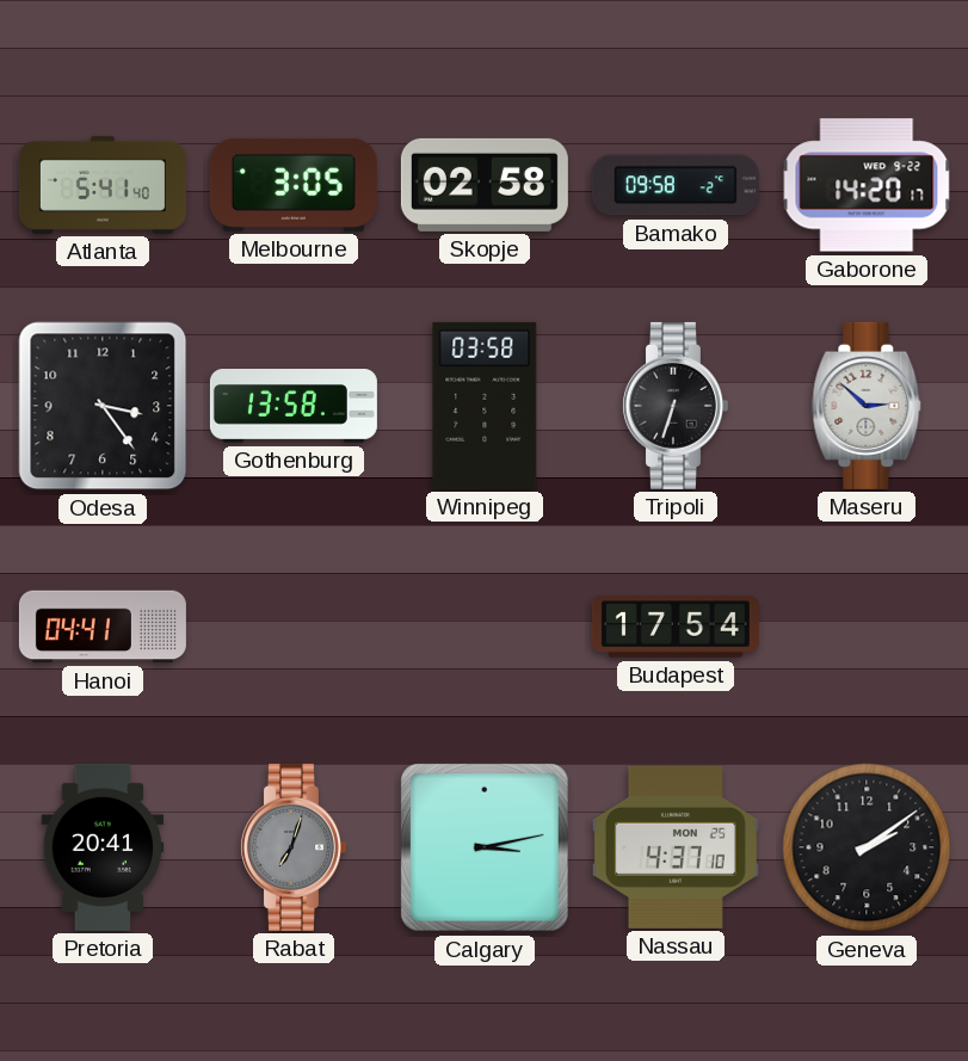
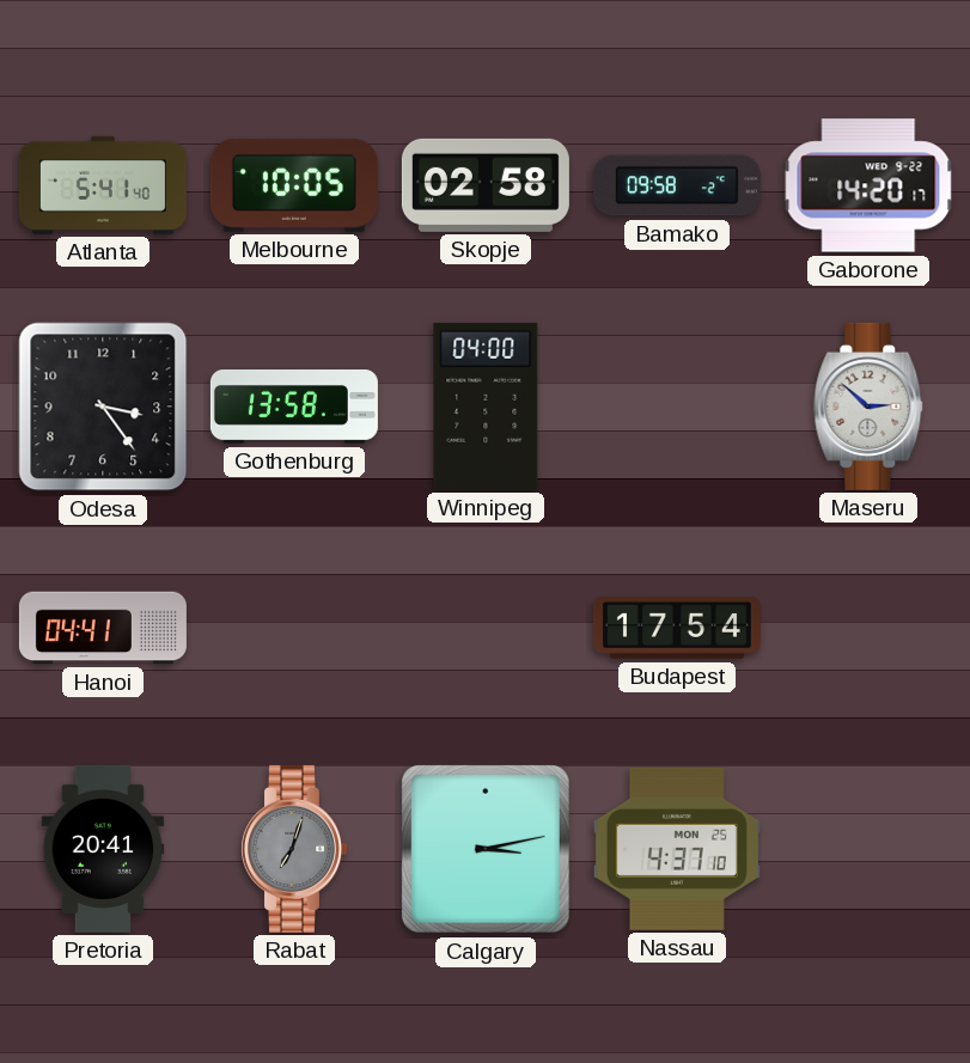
Melbourne: 3:05 -> 10:05
Winnipeg: 03:58 -> 04:00
Tripoli: 6:33 -> none
Geneva: 2:09 -> none
